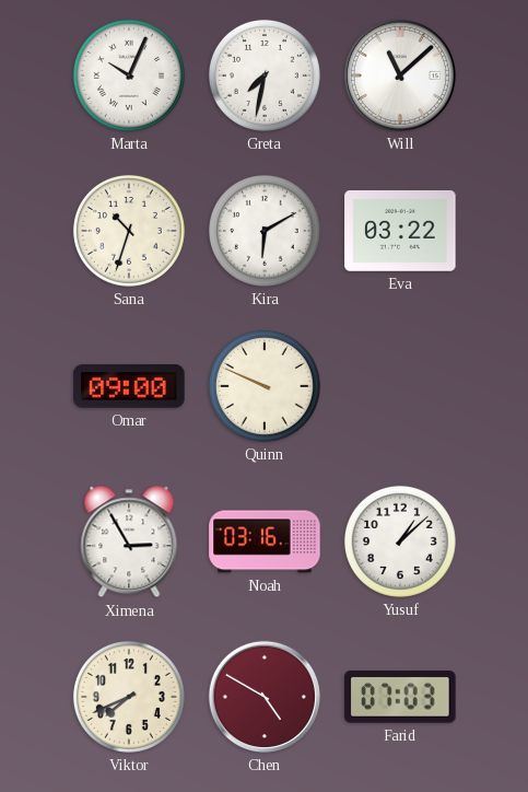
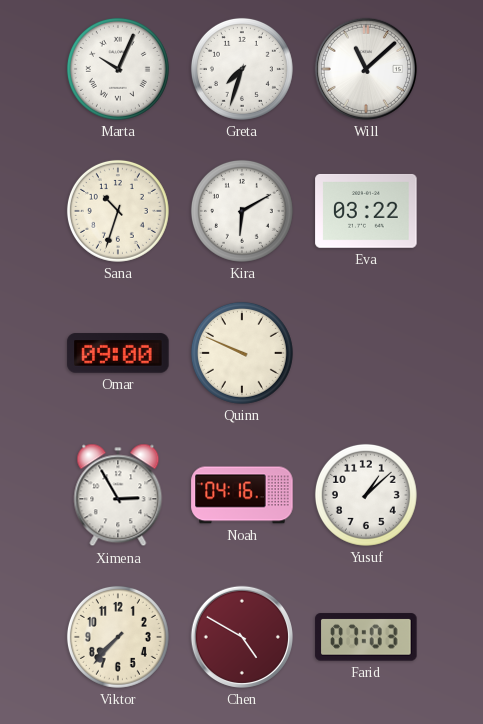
Greta: 7:32 -> 7:33
Noah: 03:16 -> 04:16
Viktor: 7:41 -> 7:37
